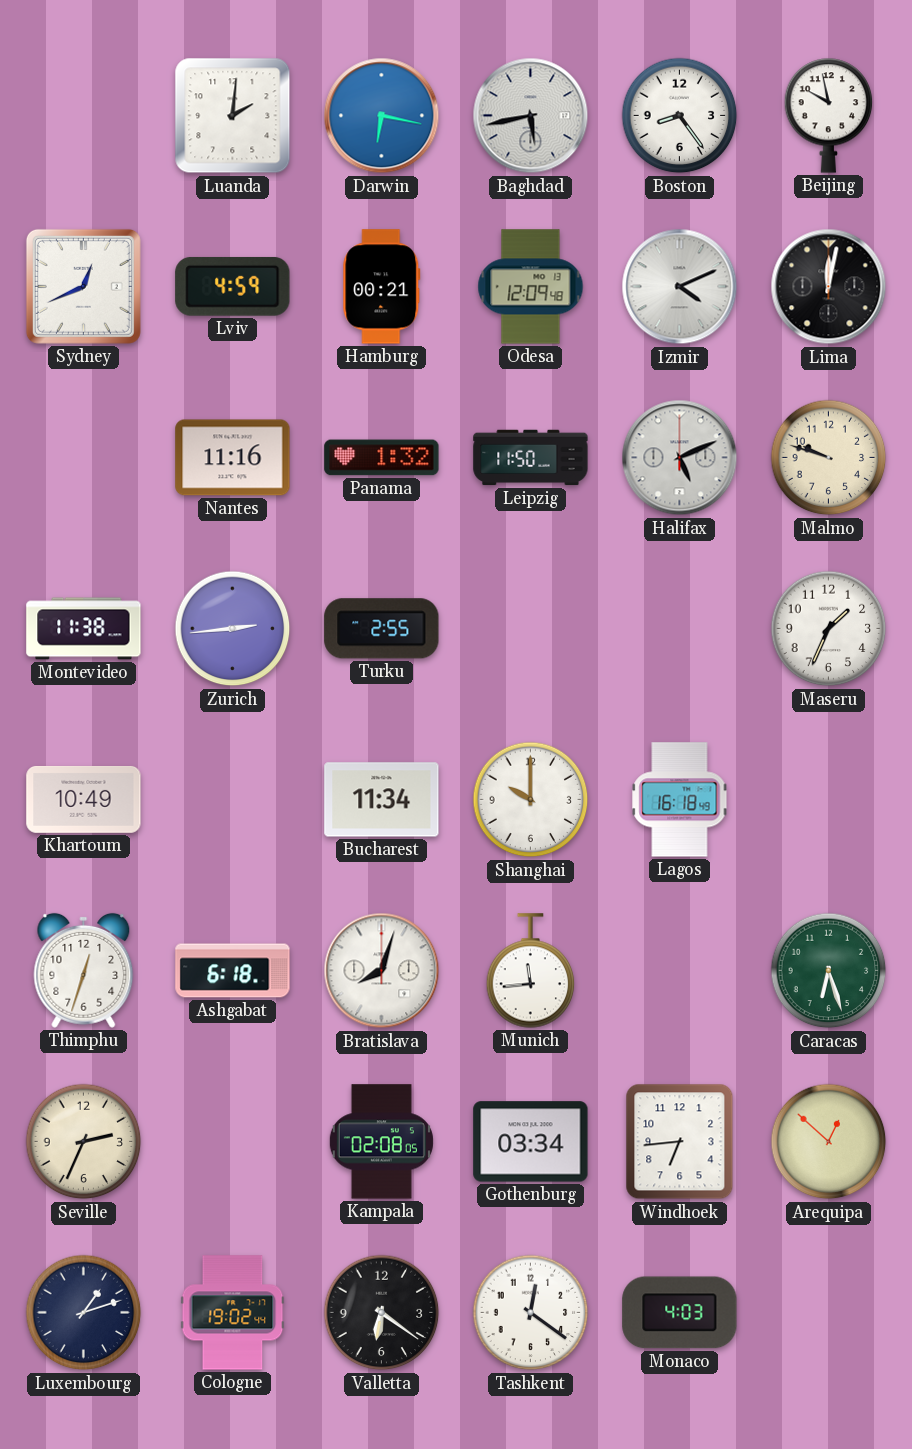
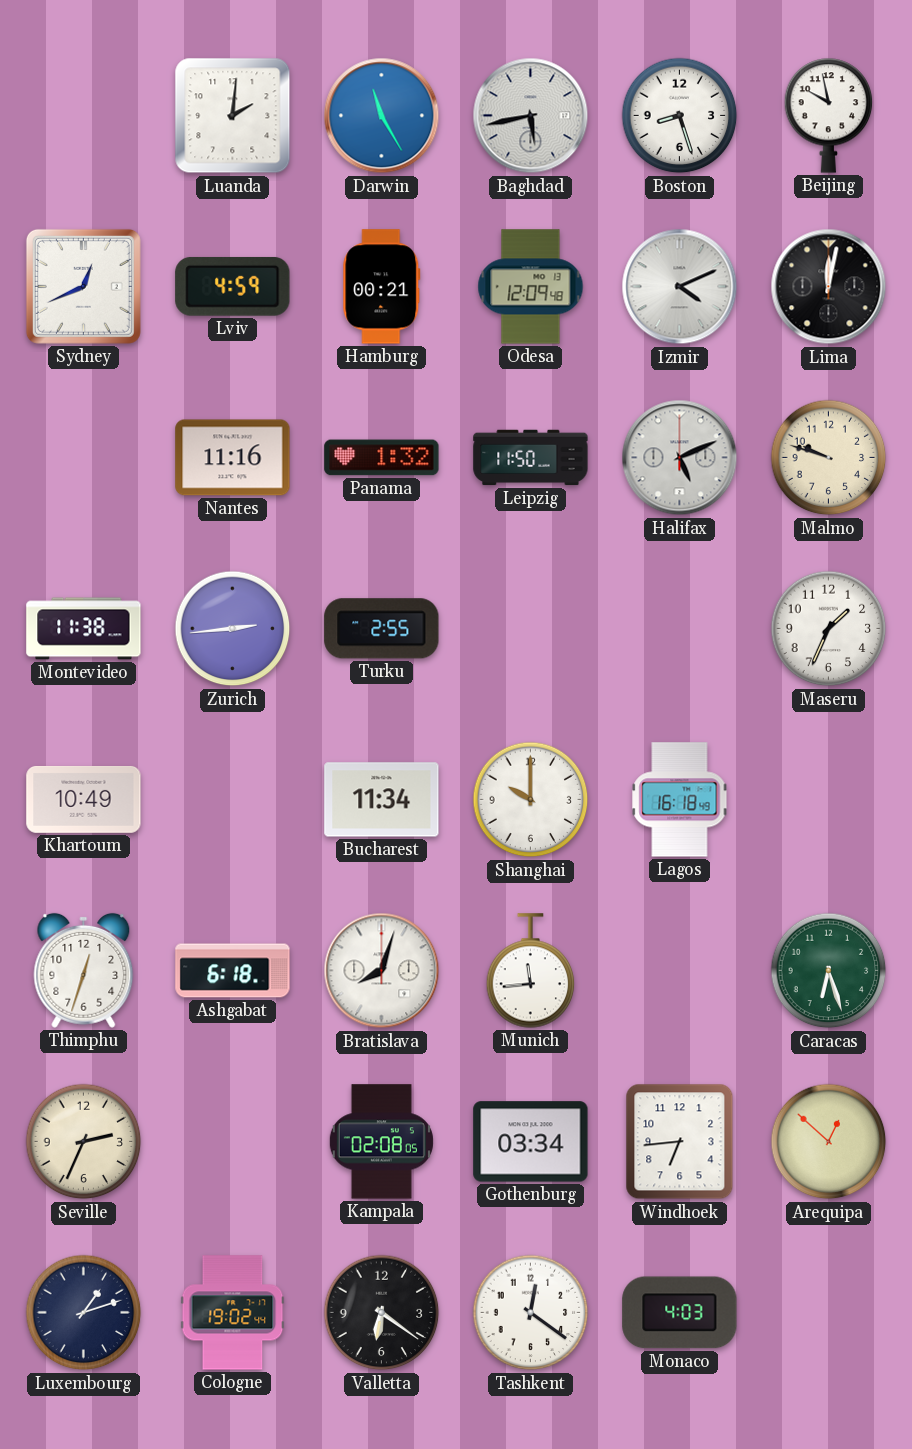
Darwin: 6:17 -> 11:25
Boston: 8:24 -> 8:27
